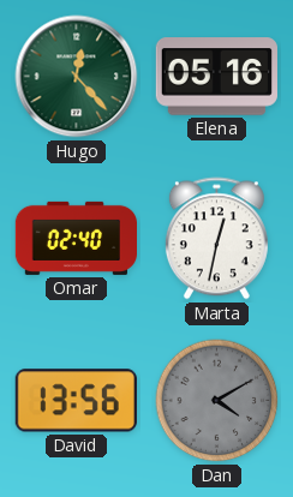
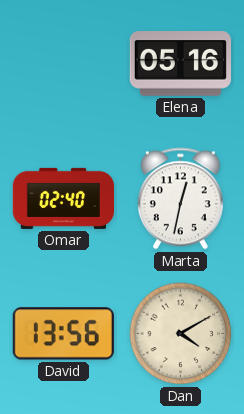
Hugo: 12:23 -> none
Dan dial: grey -> cream
